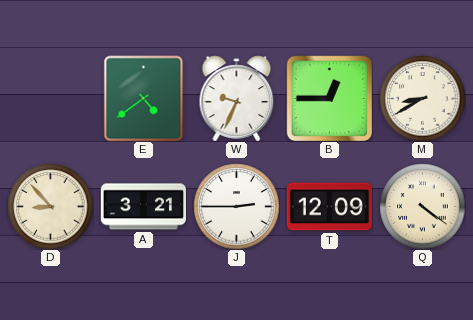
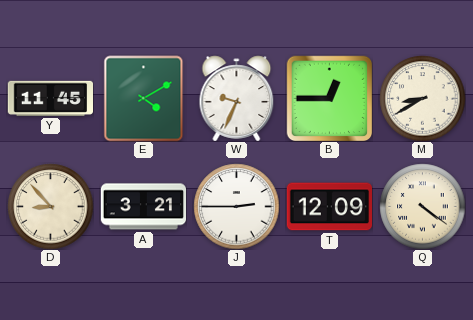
Y: none -> 11:45
E: 4:39 -> 4:10
